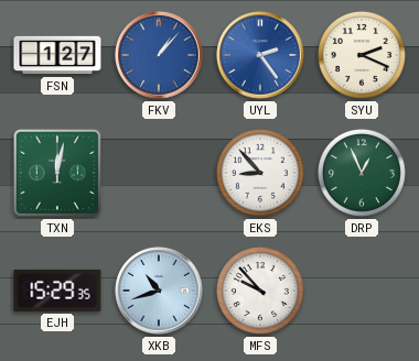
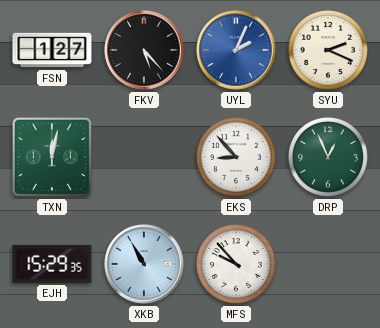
FKV: 1:07 -> 5:23
FKV dial: blue -> black
UYL: 2:24 -> 2:04
XKB: 10:42 -> 10:55
